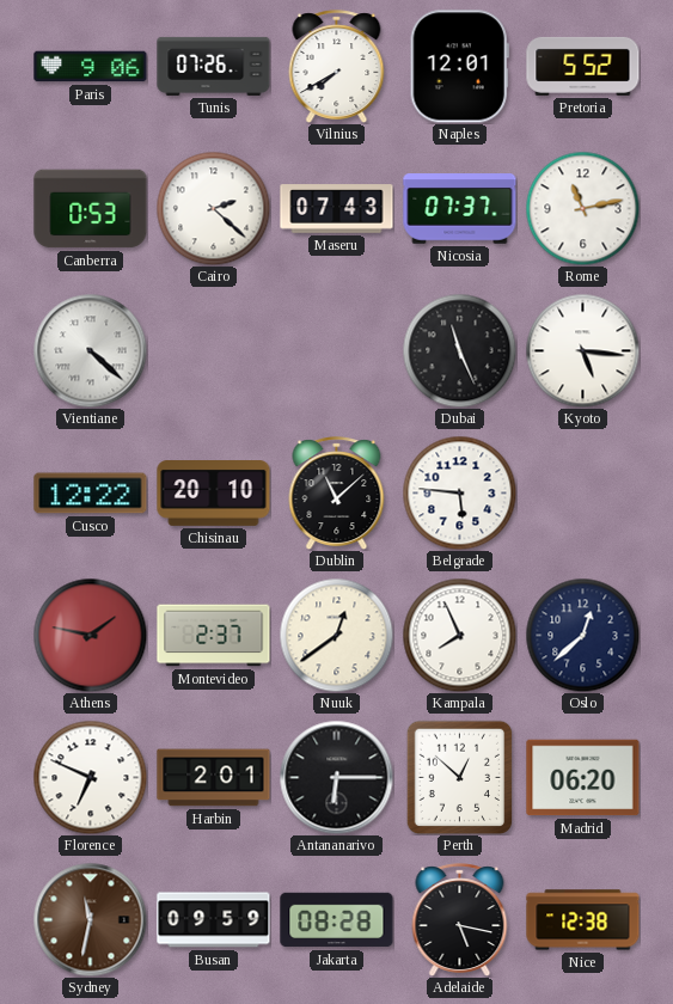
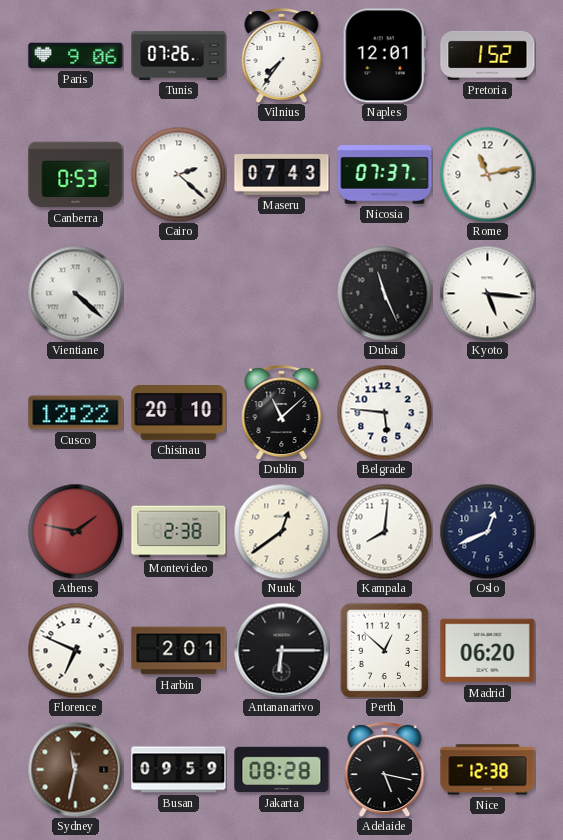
Vilnius: 7:40 -> 7:36
Pretoria: 5:52 -> 1:52
Montevideo: 2:37 -> 2:38
Kampala: 7:56 -> 8:01
Oslo: 12:38 -> 12:41
